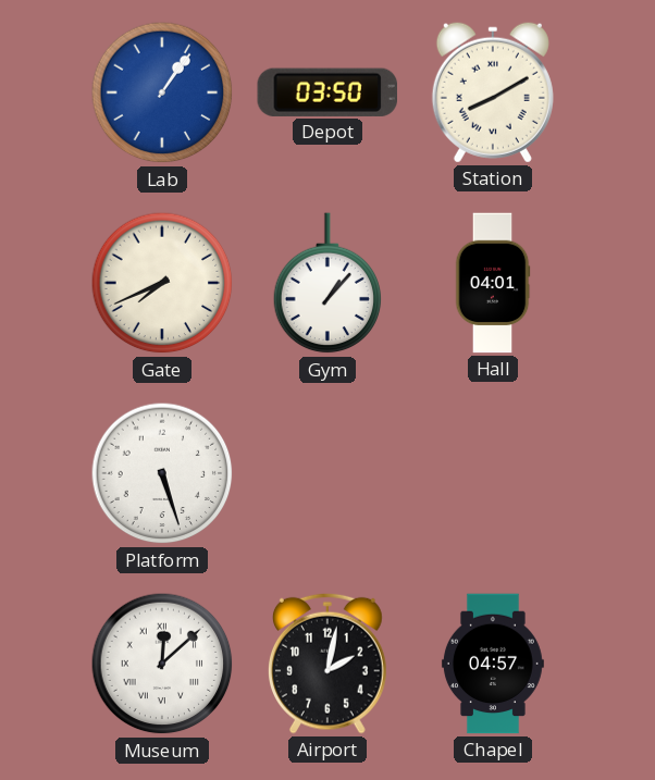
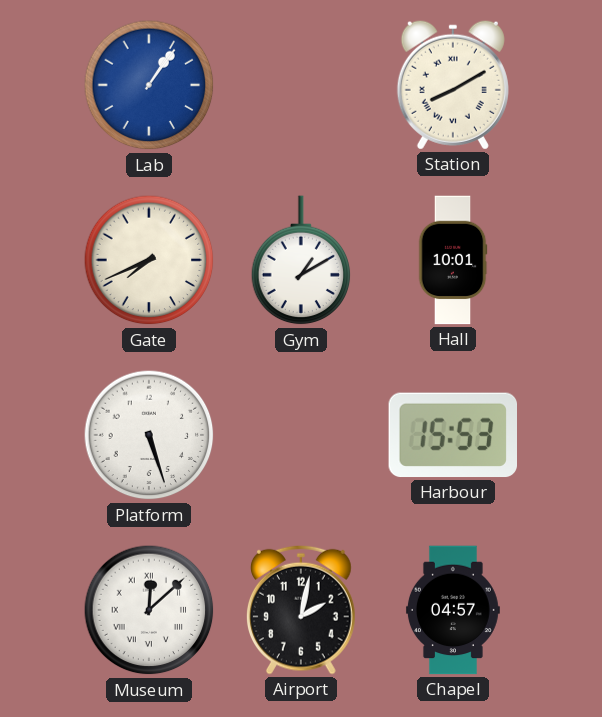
Depot: 03:50 -> none
Gym: 1:07 -> 1:10
Hall: 04:01 -> 10:01
Harbour: none -> 15:53
